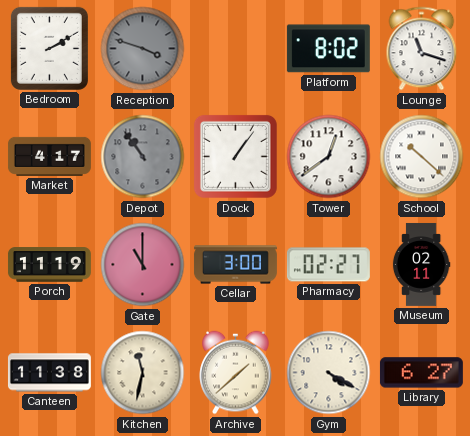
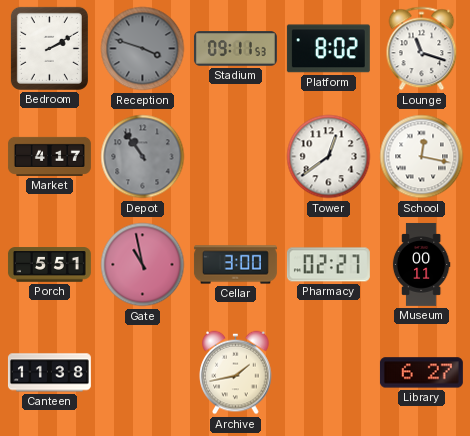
Stadium: none -> 09:11
Dock: 1:06 -> none
School: 10:22 -> 12:17
Porch: 11:19 -> 5:51
Gate: 11:00 -> 10:58
Museum: 02:11 -> 00:11
Kitchen: 11:32 -> none
Archive: 1:38 -> 1:43
Gym: 4:20 -> none
